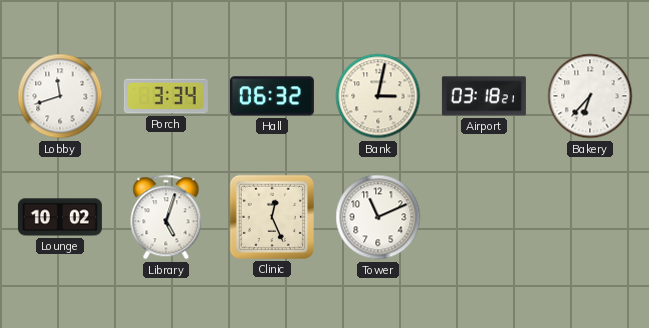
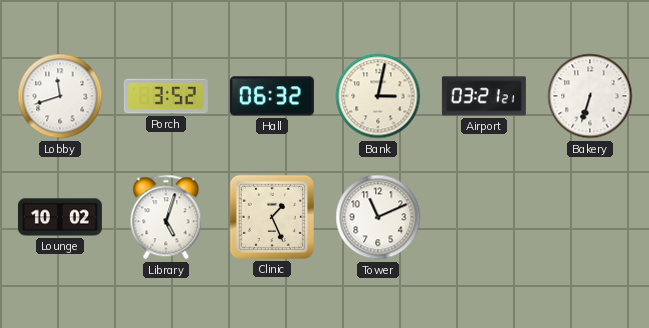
Porch: 3:34 -> 3:52
Airport: 03:18 -> 03:21
Bakery: 6:37 -> 6:33
Clinic: 12:26 -> 1:26
